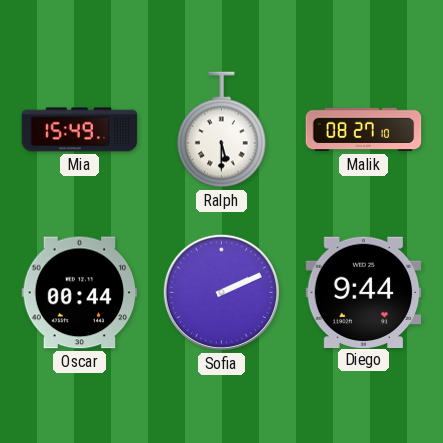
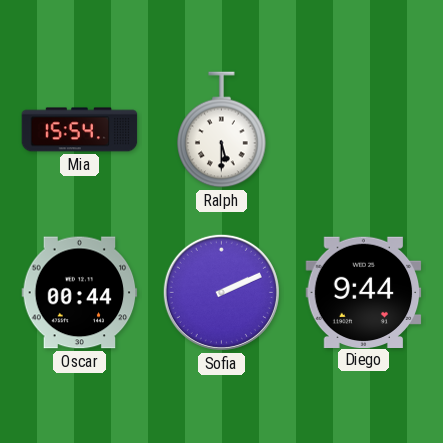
Mia: 15:49 -> 15:54
Malik: 08:27 -> none
